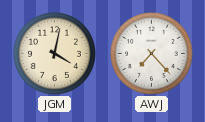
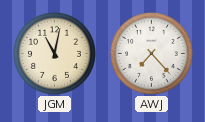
JGM: 4:02 -> 11:02
